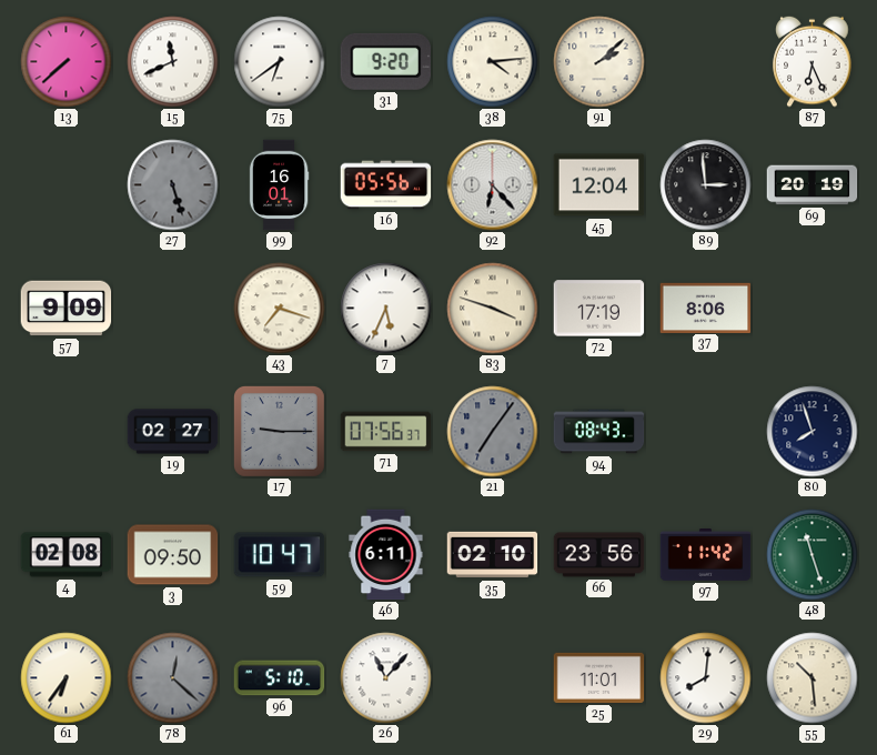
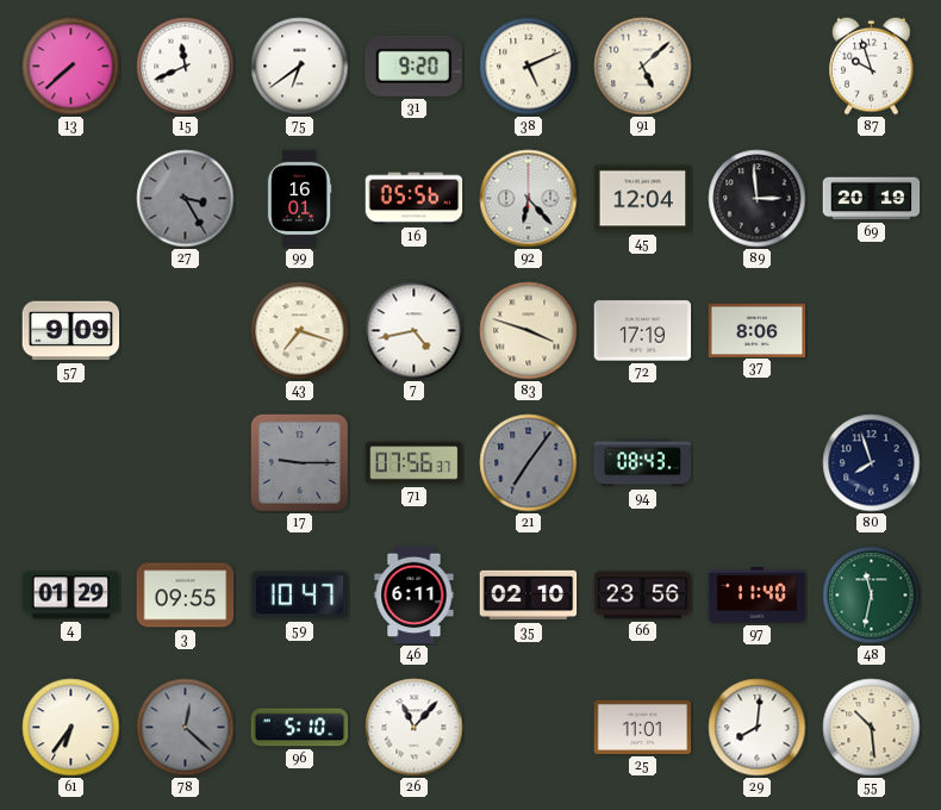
38: 4:14 -> 5:11
91: 2:08 -> 5:08
87: 6:26 -> 9:57
27: 5:27 -> 3:25
7: 5:34 -> 4:43
19: 02:27 -> none
4: 02:08 -> 01:29
3: 09:50 -> 09:55
97: 11:42 -> 11:40
48: 11:27 -> 11:32
